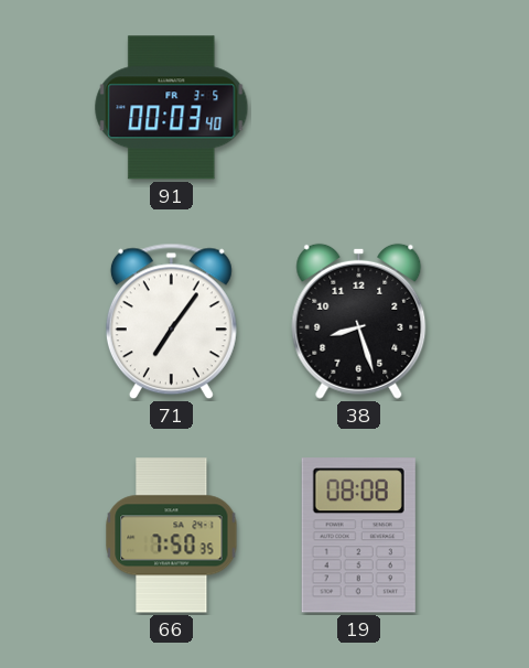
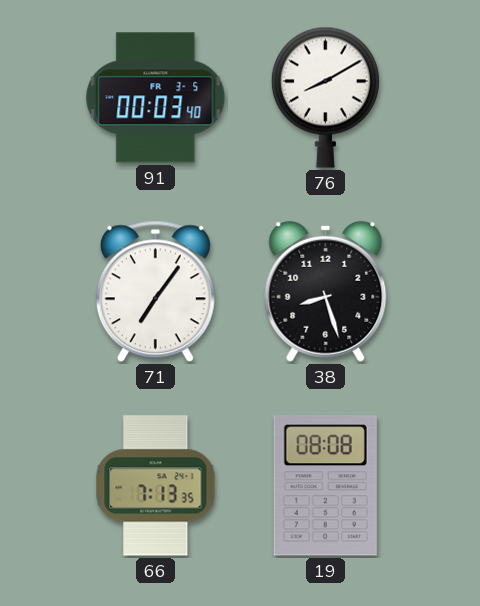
76: none -> 8:10
66: 7:50 -> 7:13
